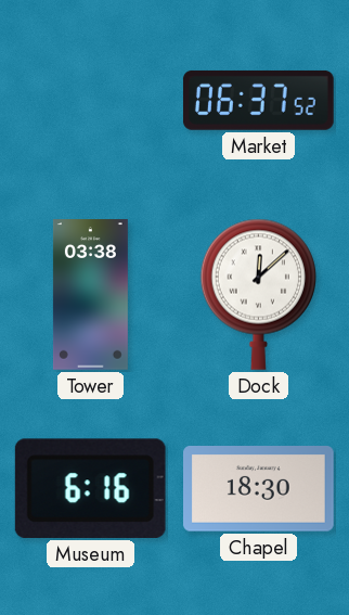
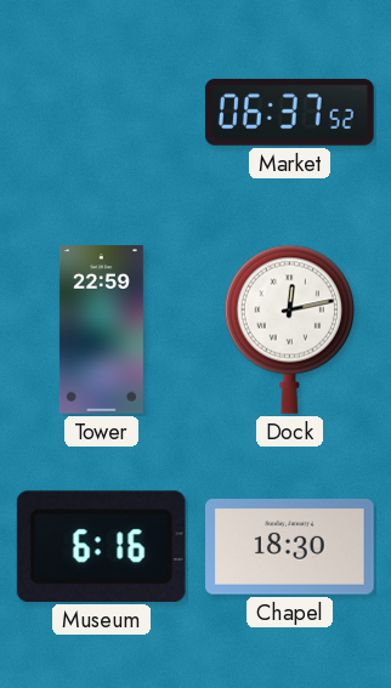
Tower: 03:38 -> 22:59
Dock: 12:08 -> 12:13
